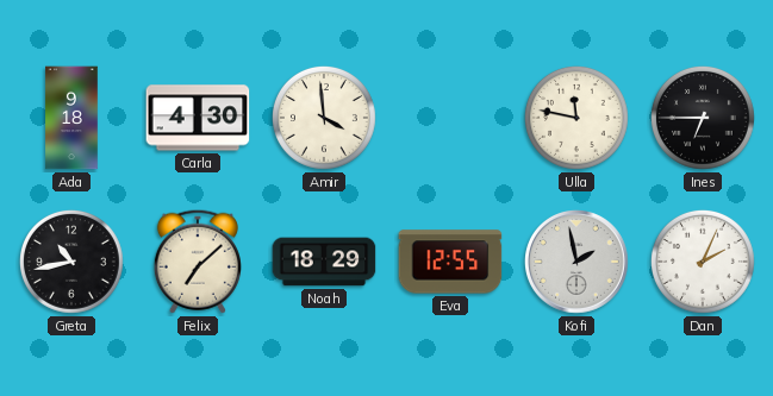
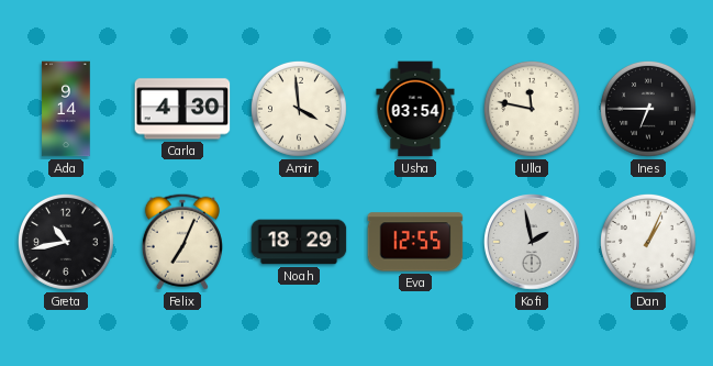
Ada: 9:18 -> 9:14
Usha: none -> 03:54
Felix: 7:08 -> 7:04
Dan: 2:04 -> 1:04
